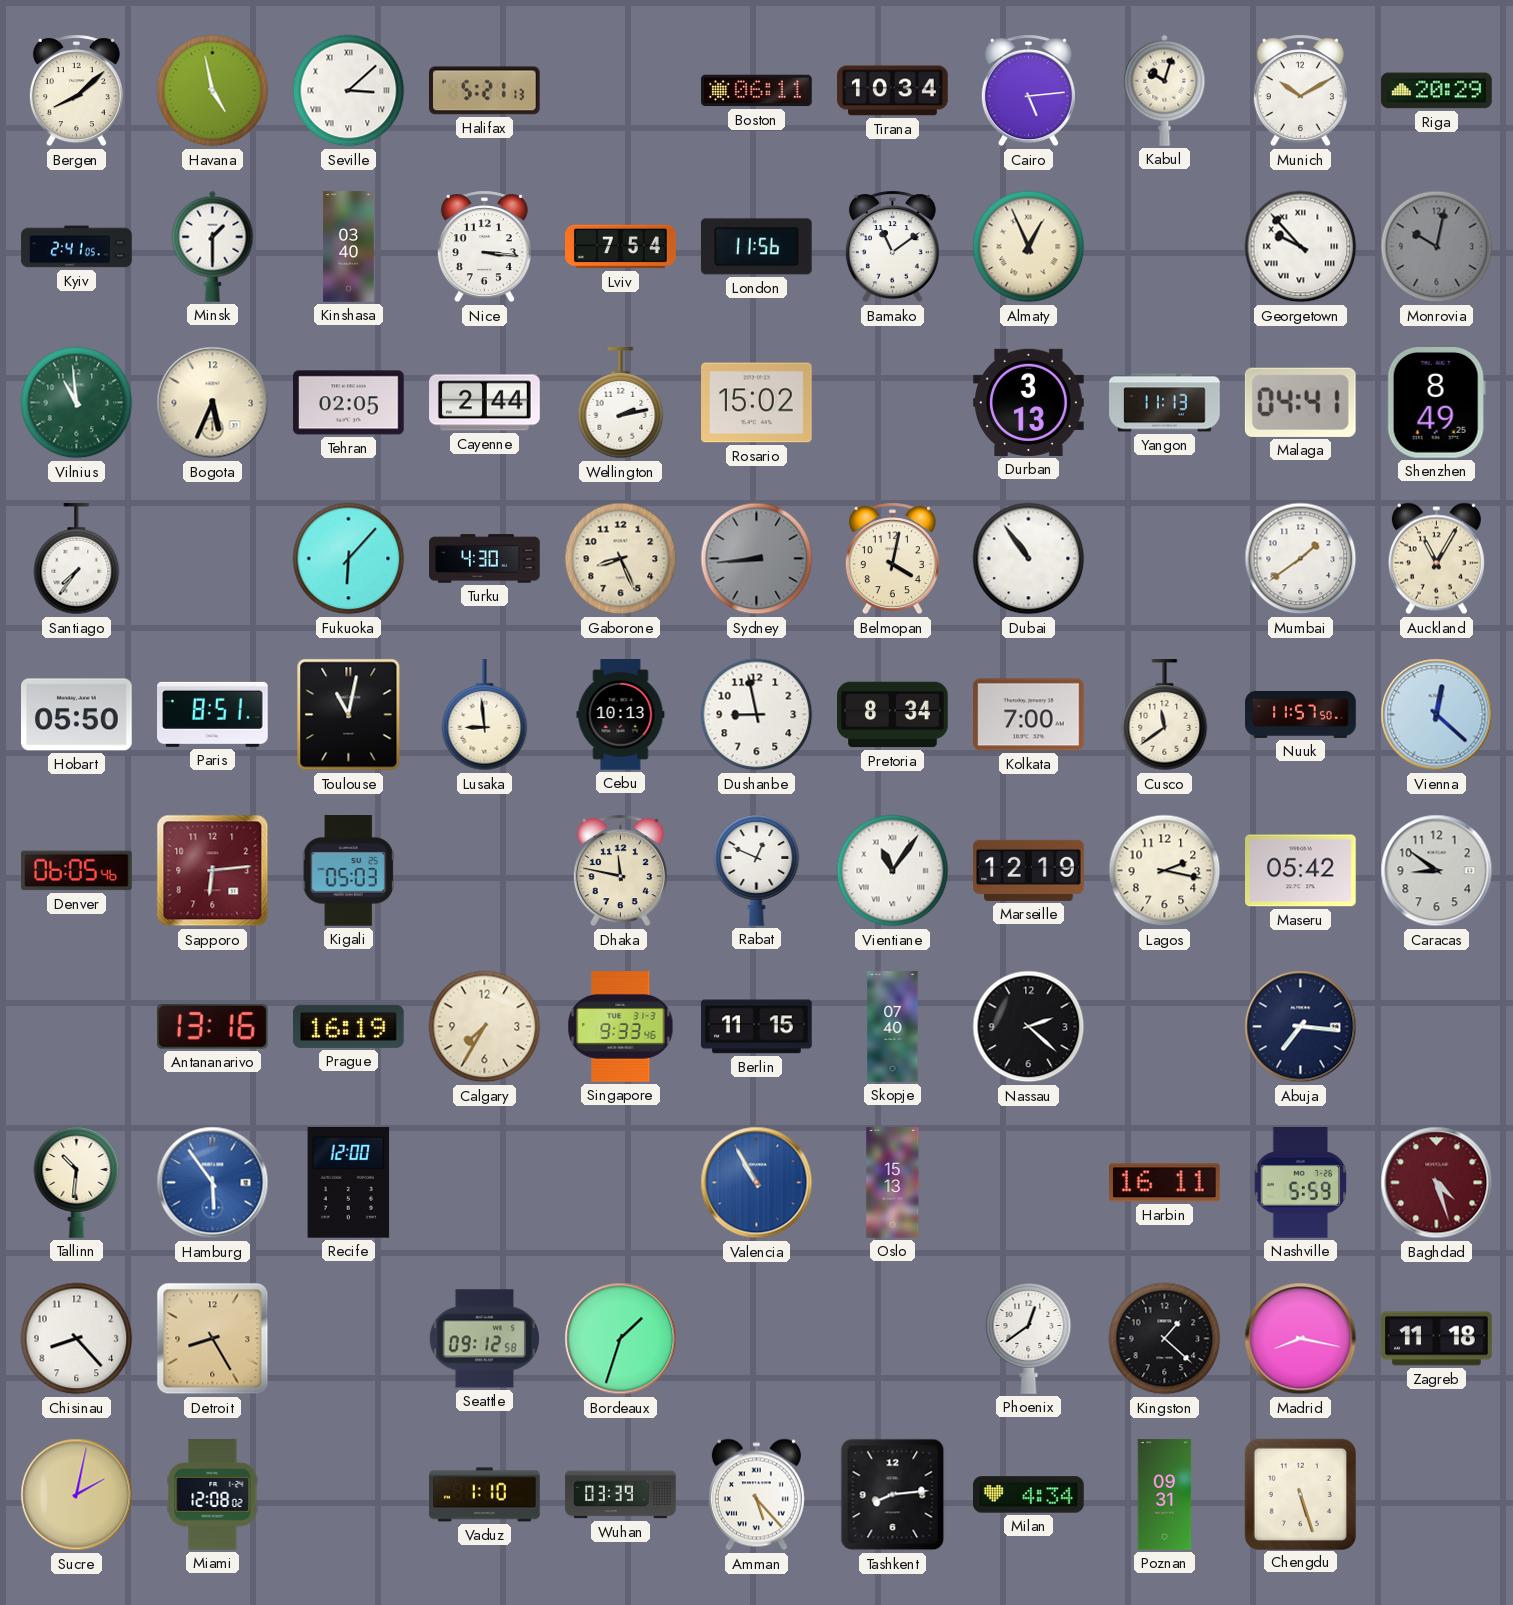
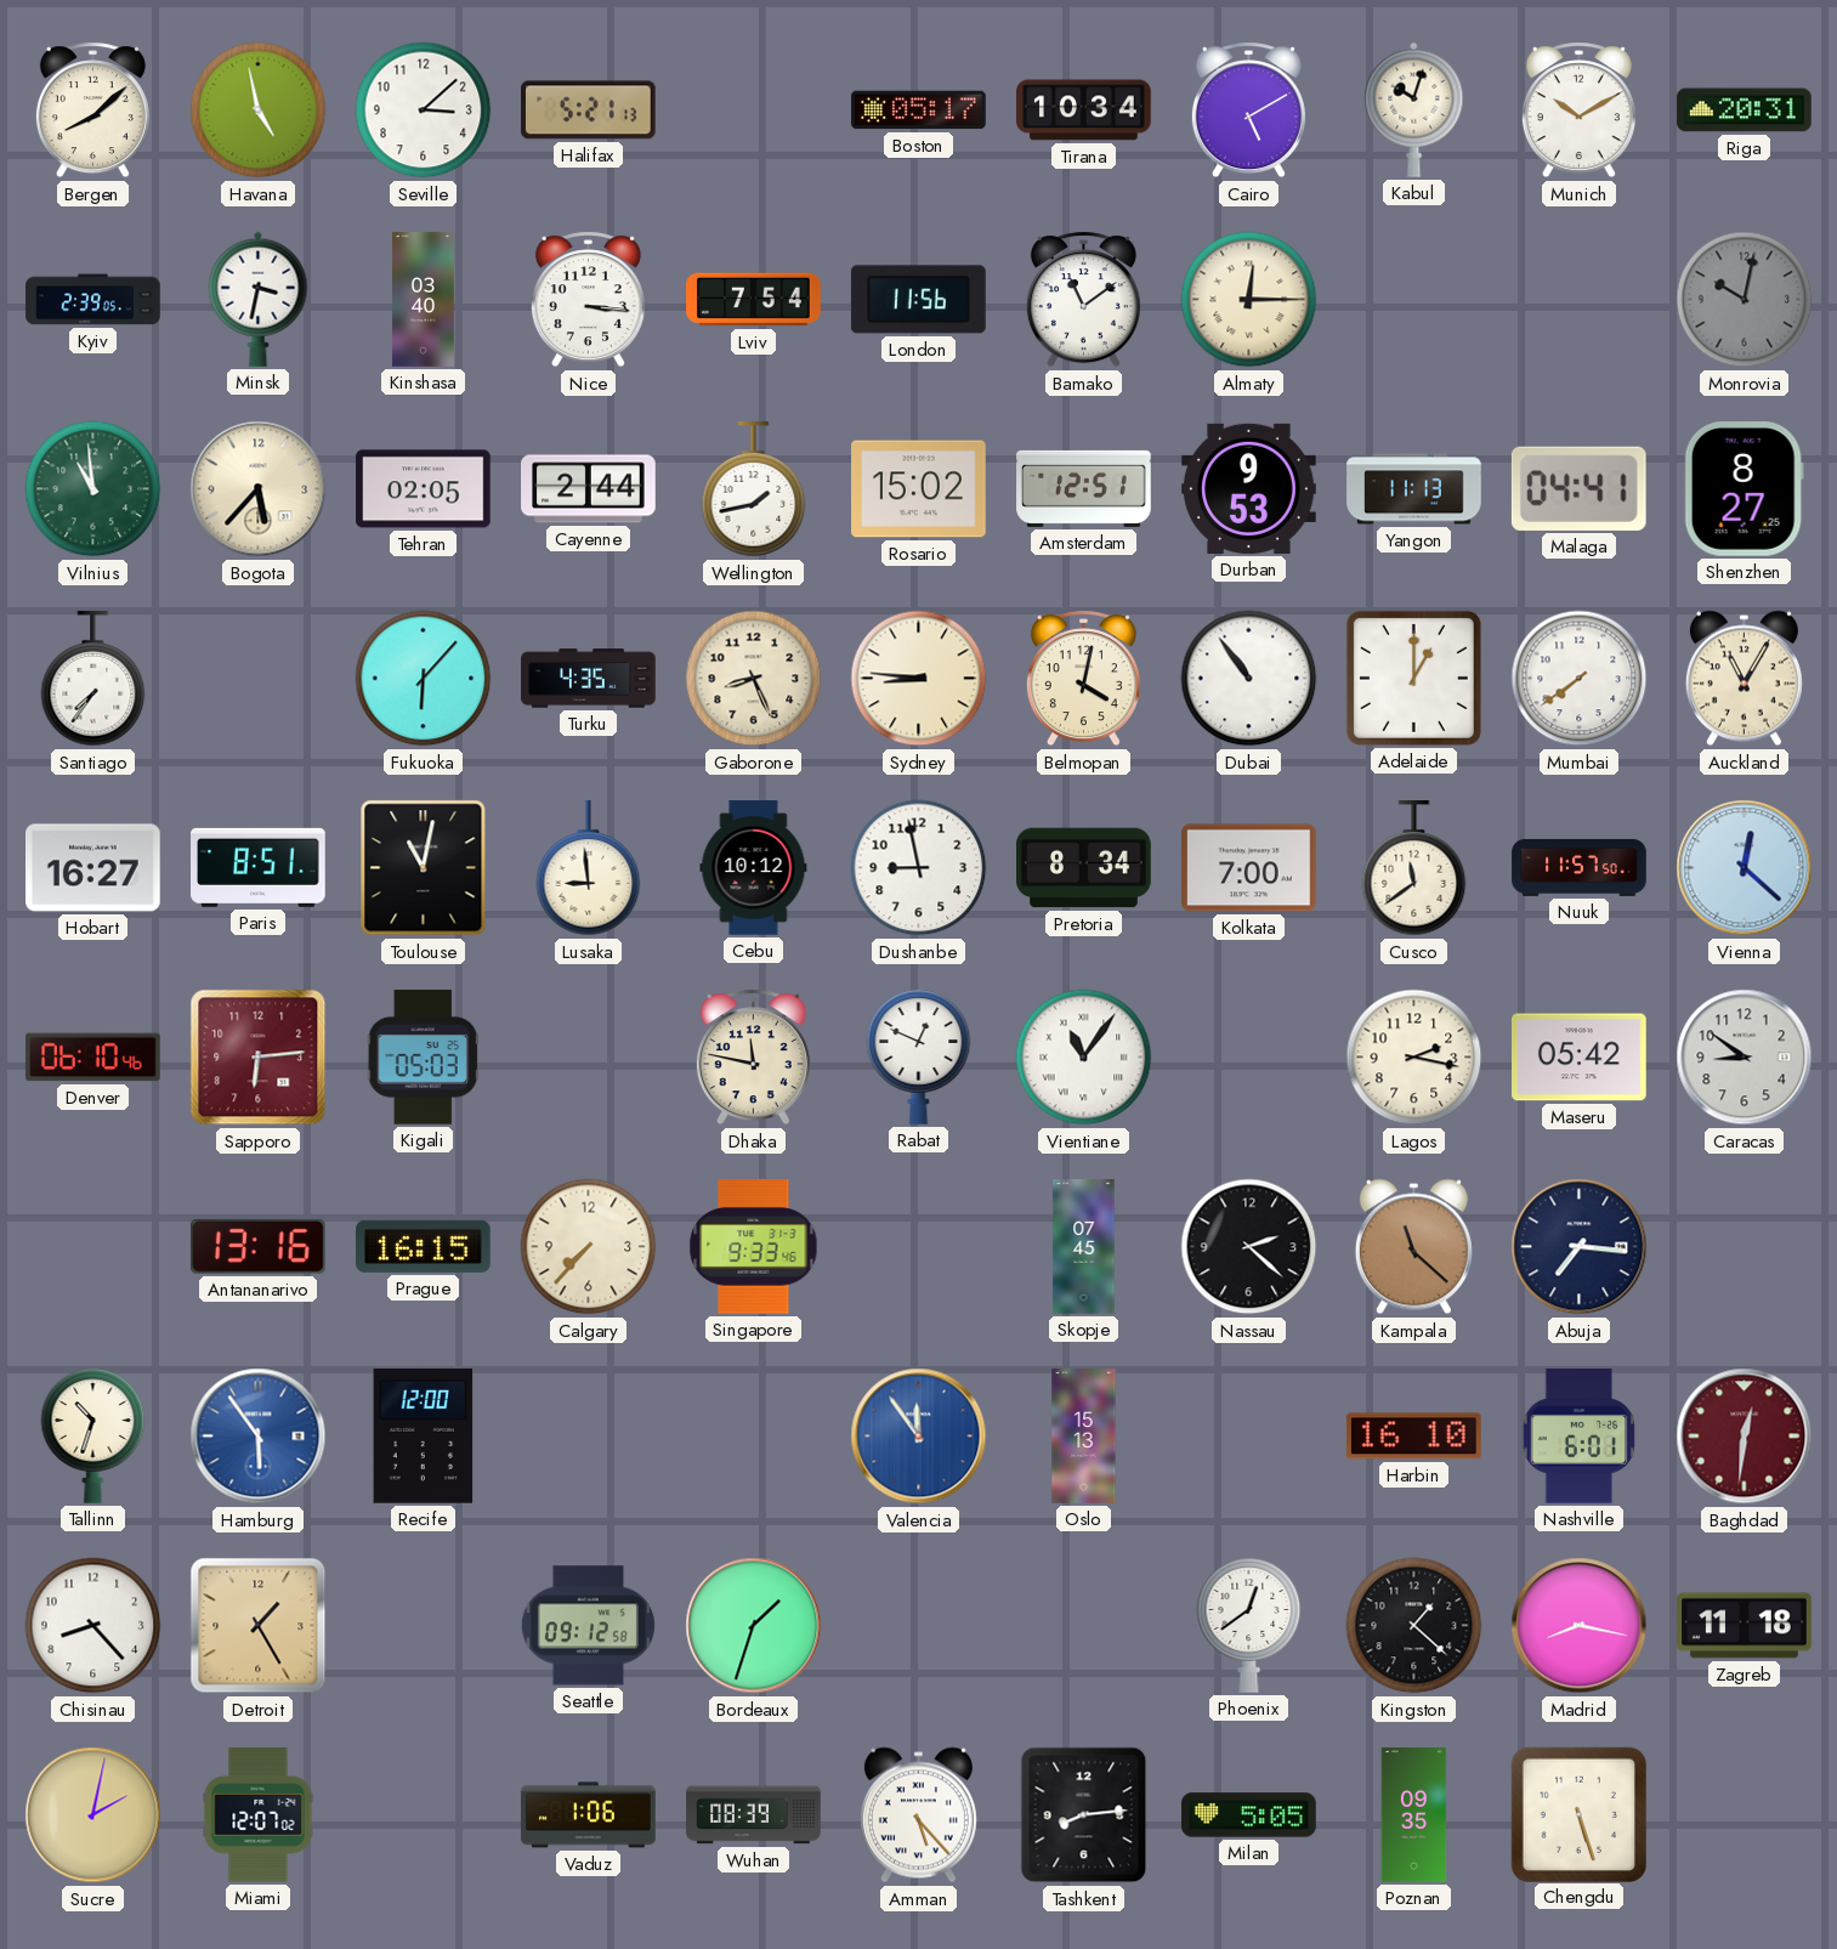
Seville numerals: Roman -> Arabic
Boston: 06:11 -> 05:17
Cairo: 5:14 -> 5:10
Riga: 20:29 -> 20:31
Kyiv: 2:41 -> 2:39
Minsk: 1:30 -> 3:32
Almaty: 12:56 -> 12:15
Georgetown: 9:53 -> none
Bogota: 5:34 -> 5:37
Wellington: 2:13 -> 1:43
Amsterdam: none -> 12:51
Durban: 3:13 -> 9:53
Shenzhen: 8:49 -> 8:27
Turku: 4:30 -> 4:35
Sydney: 8:44 -> 8:46
Sydney dial: grey -> cream
Adelaide: none -> 1:00
Mumbai: 1:39 -> 7:39
Hobart: 05:50 -> 16:27
Cebu: 10:13 -> 10:12
Denver: 06:05 -> 06:10
Marseille: 12:19 -> none
Prague: 16:19 -> 16:15
Calgary: 7:35 -> 7:37
Berlin: 11:15 -> none
Skopje: 07:40 -> 07:45
Kampala: none -> 11:22
Tallinn: 10:31 -> 10:33
Valencia: 10:55 -> 11:54
Harbin: 16:11 -> 16:10
Nashville: 5:59 -> 6:01
Baghdad: 4:27 -> 12:31
Detroit: 8:25 -> 1:25
Miami: 12:08 -> 12:07
Vaduz: 1:10 -> 1:06
Wuhan: 03:39 -> 08:39
Milan: 4:34 -> 5:05
Poznan: 09:31 -> 09:35
